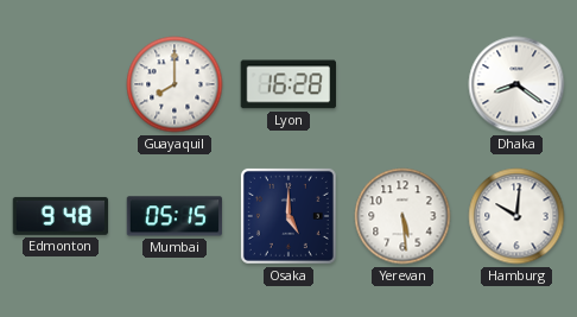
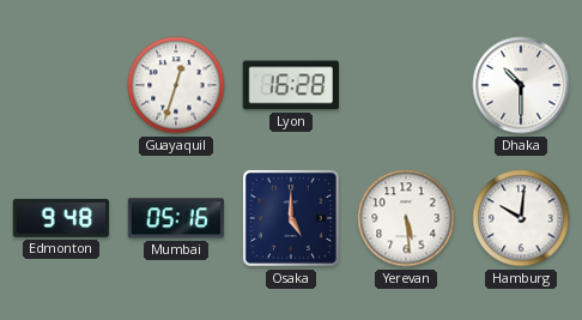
Guayaquil: 8:00 -> 12:33
Dhaka: 8:21 -> 10:30
Mumbai: 05:15 -> 05:16
